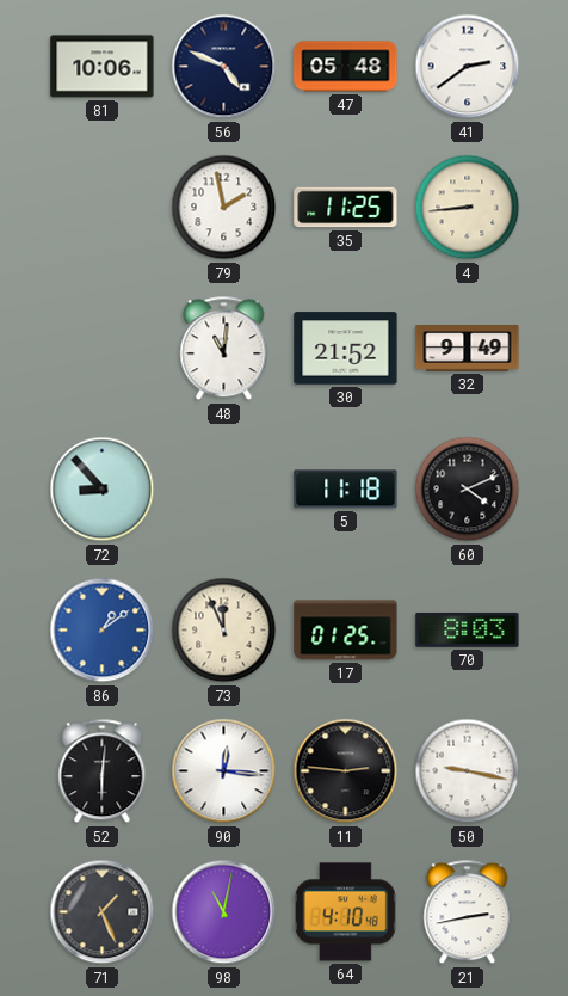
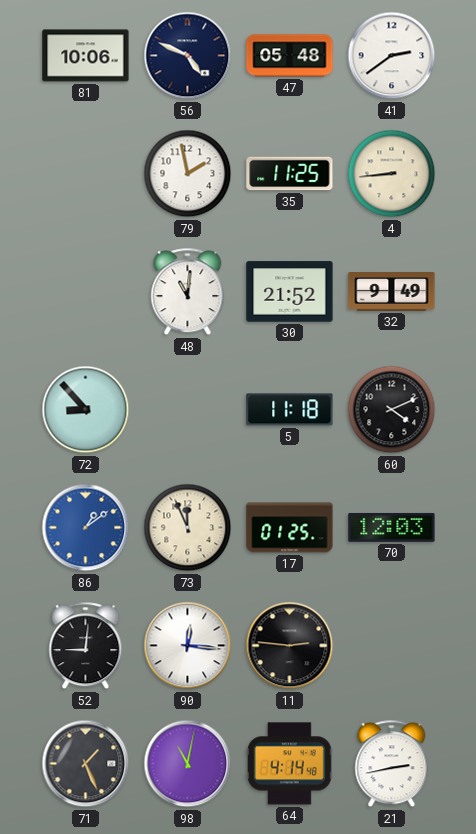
70: 8:03 -> 12:03
52: 6:01 -> 9:01
50: 9:17 -> none
64: 4:10 -> 4:14
